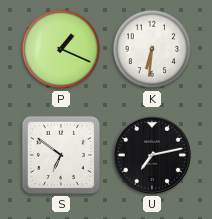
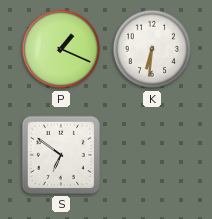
U: 7:13 -> none
